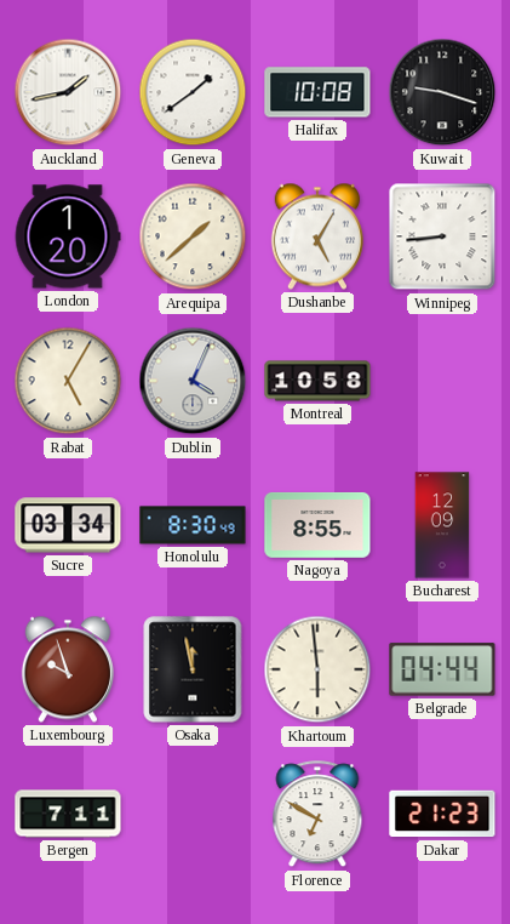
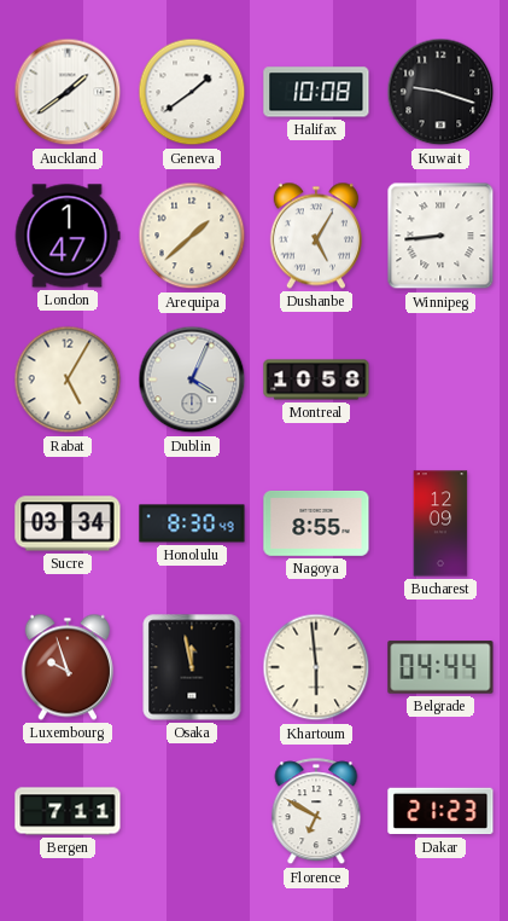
Auckland: 1:43 -> 1:39
London: 1:20 -> 1:47
